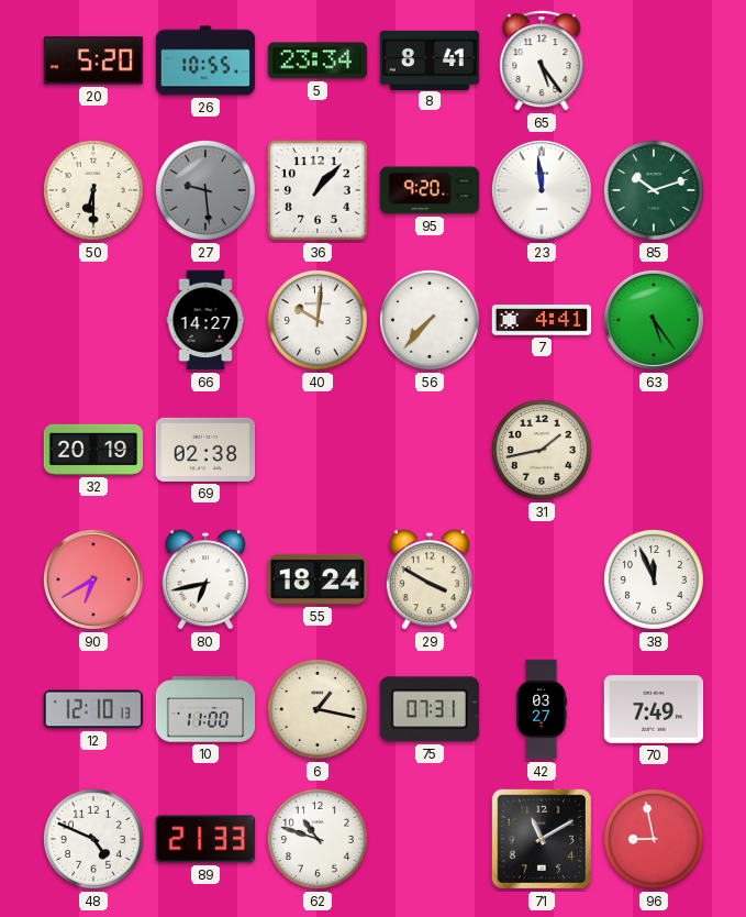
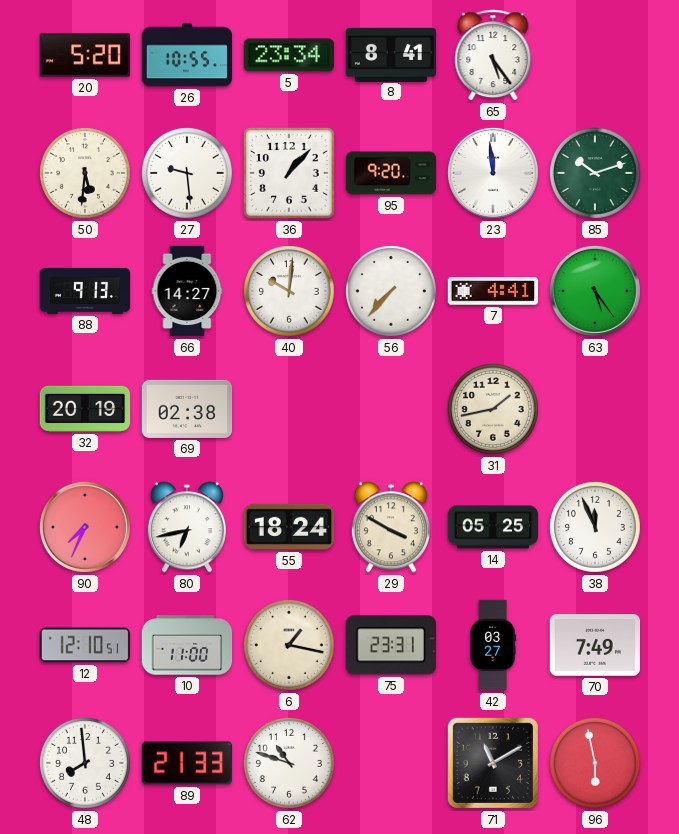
50: 6:30 -> 5:31
27 dial: grey -> white
88: none -> 9:13
90: 6:40 -> 7:34
14: none -> 05:25
12: 12:10:13 -> 12:10:51
75: 07:31 -> 23:31
48: 4:49 -> 7:59
96: 8:58 -> 5:58
